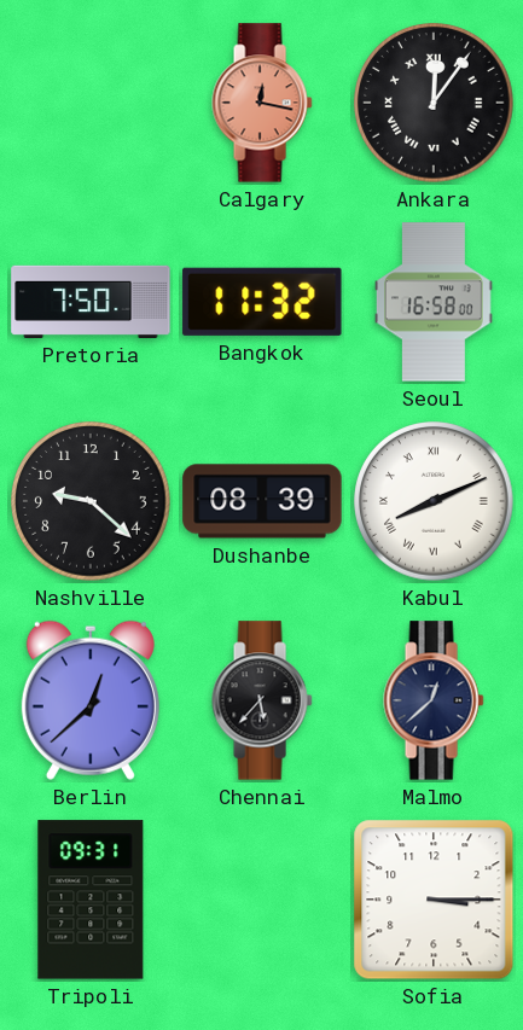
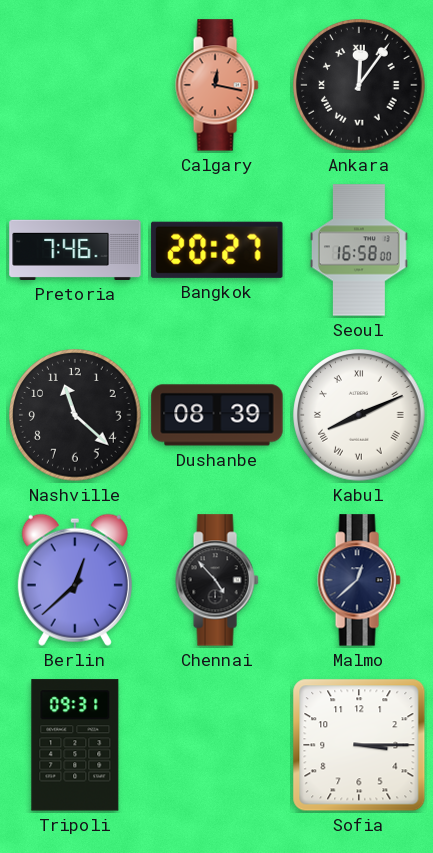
Pretoria: 7:50 -> 7:46
Bangkok: 11:32 -> 20:27
Nashville: 9:22 -> 11:22
Chennai: 5:37 -> 4:53
